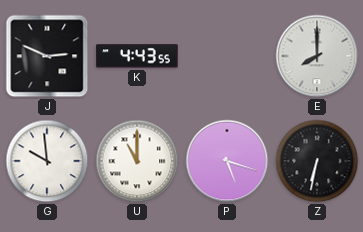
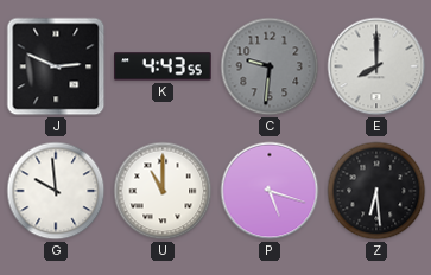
C: none -> 9:31
Z: 6:32 -> 6:29
